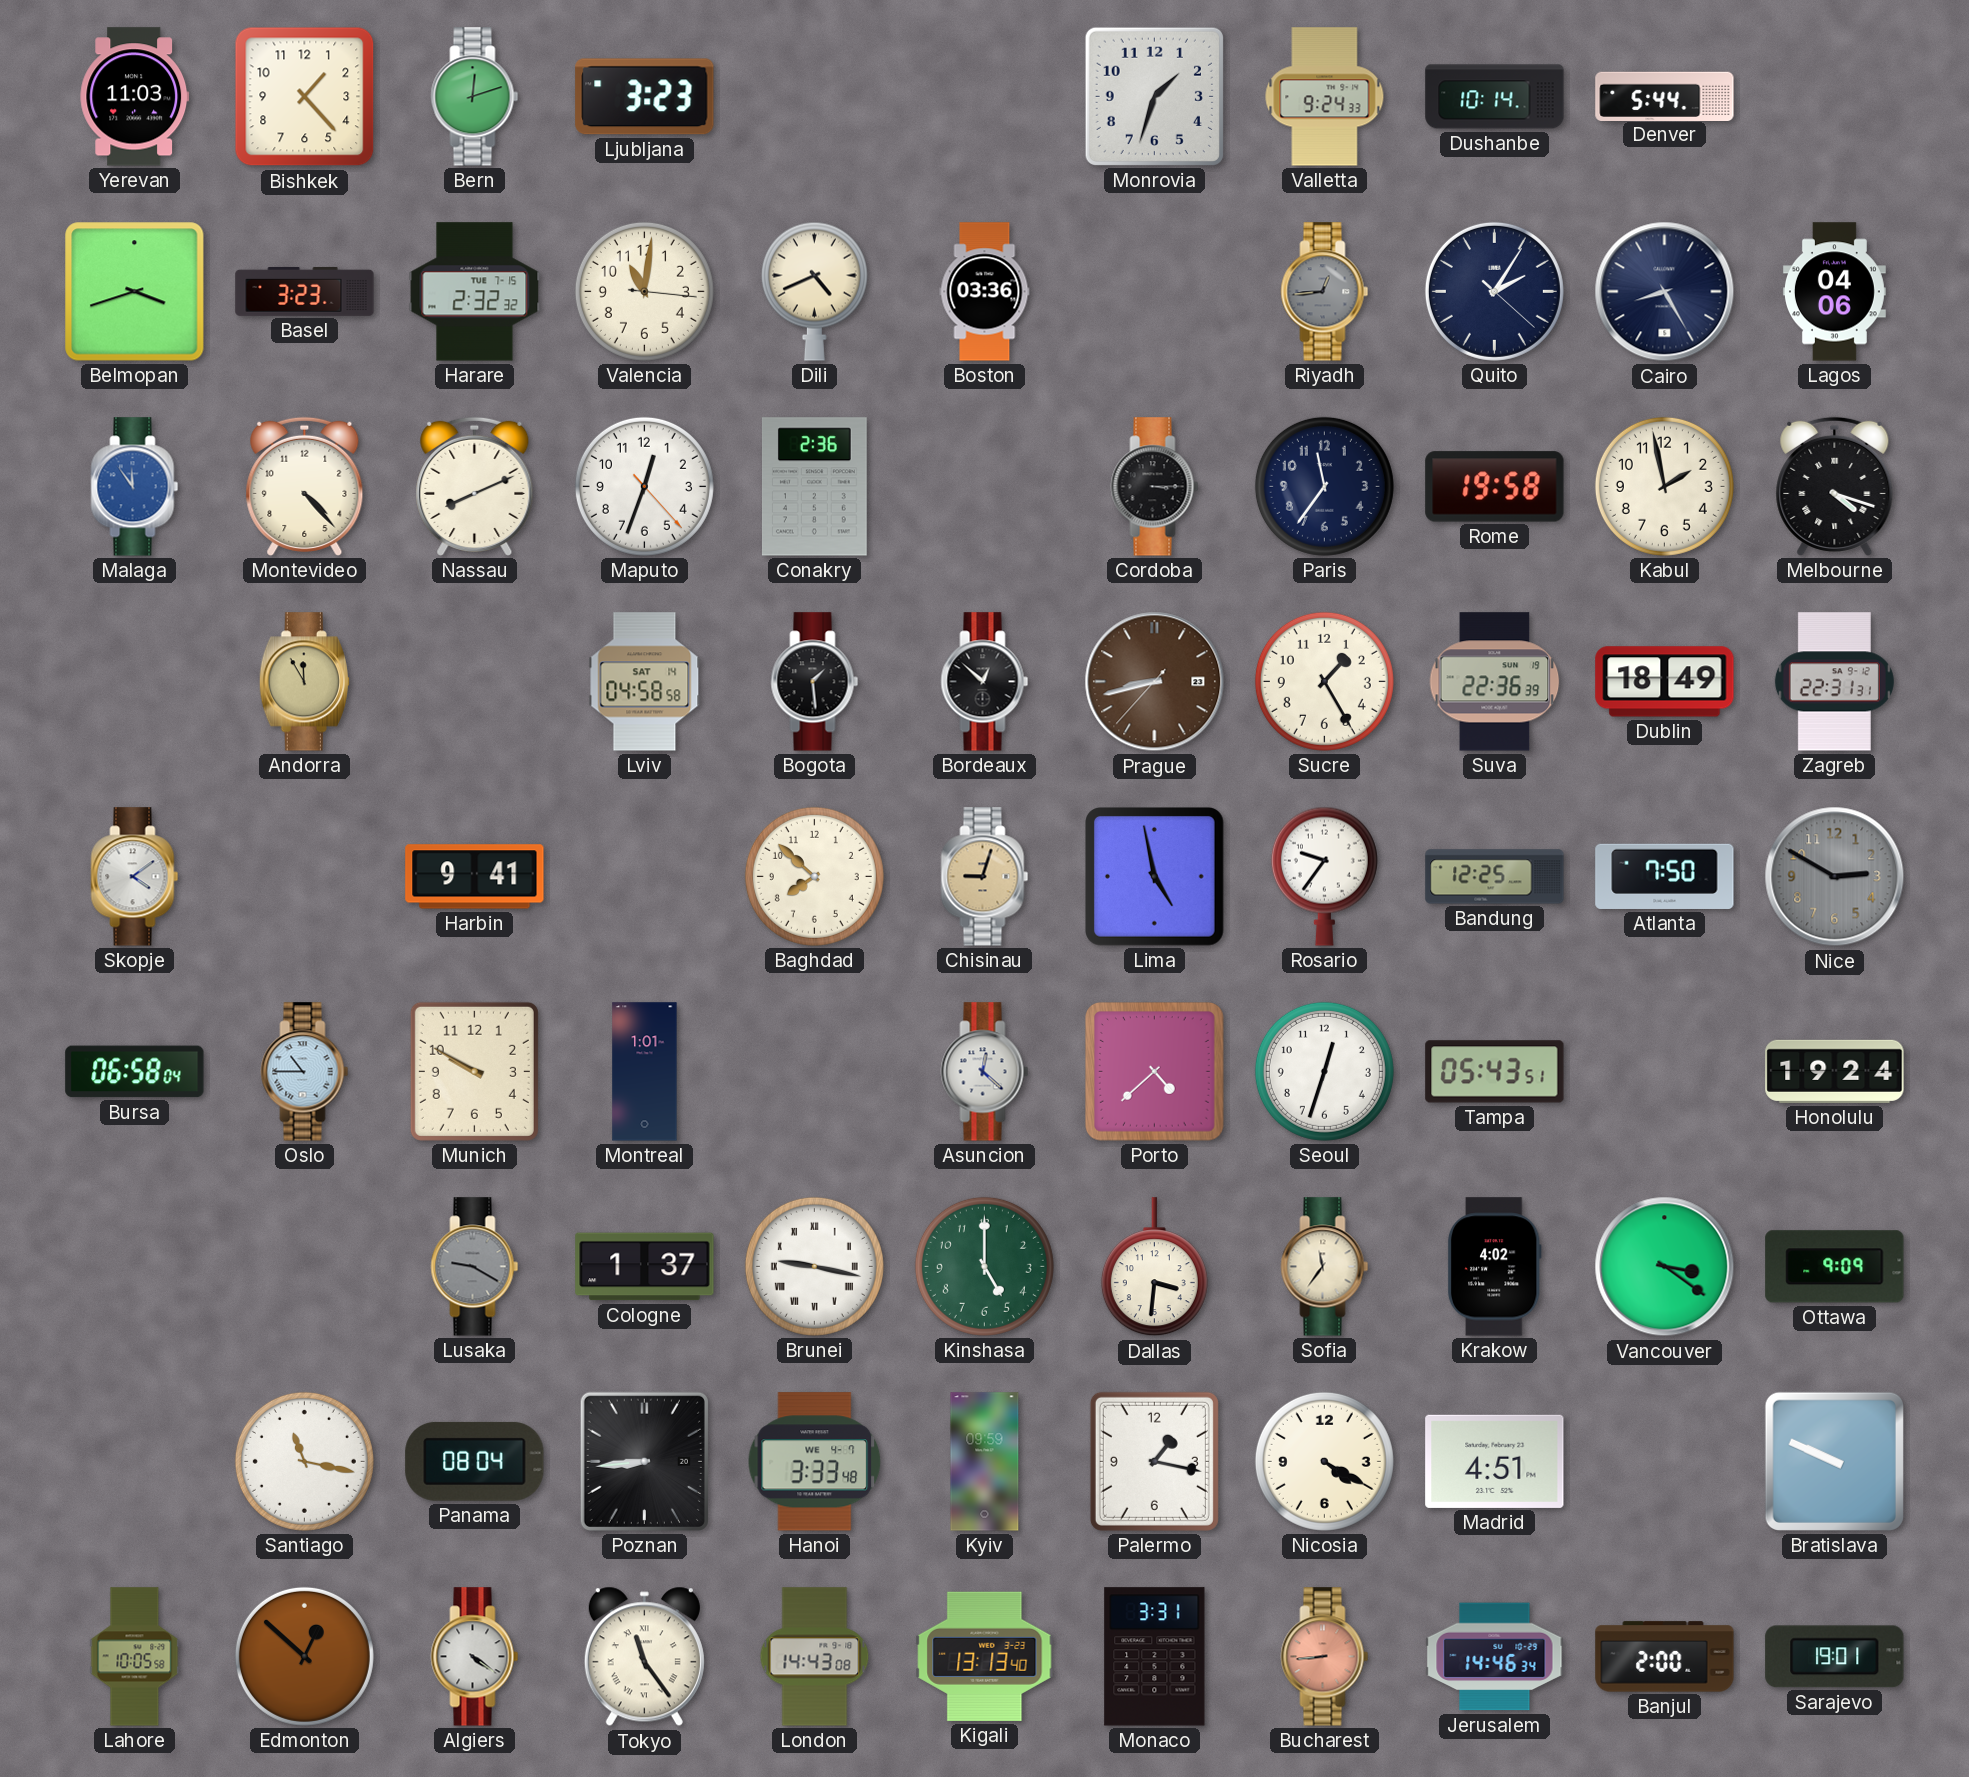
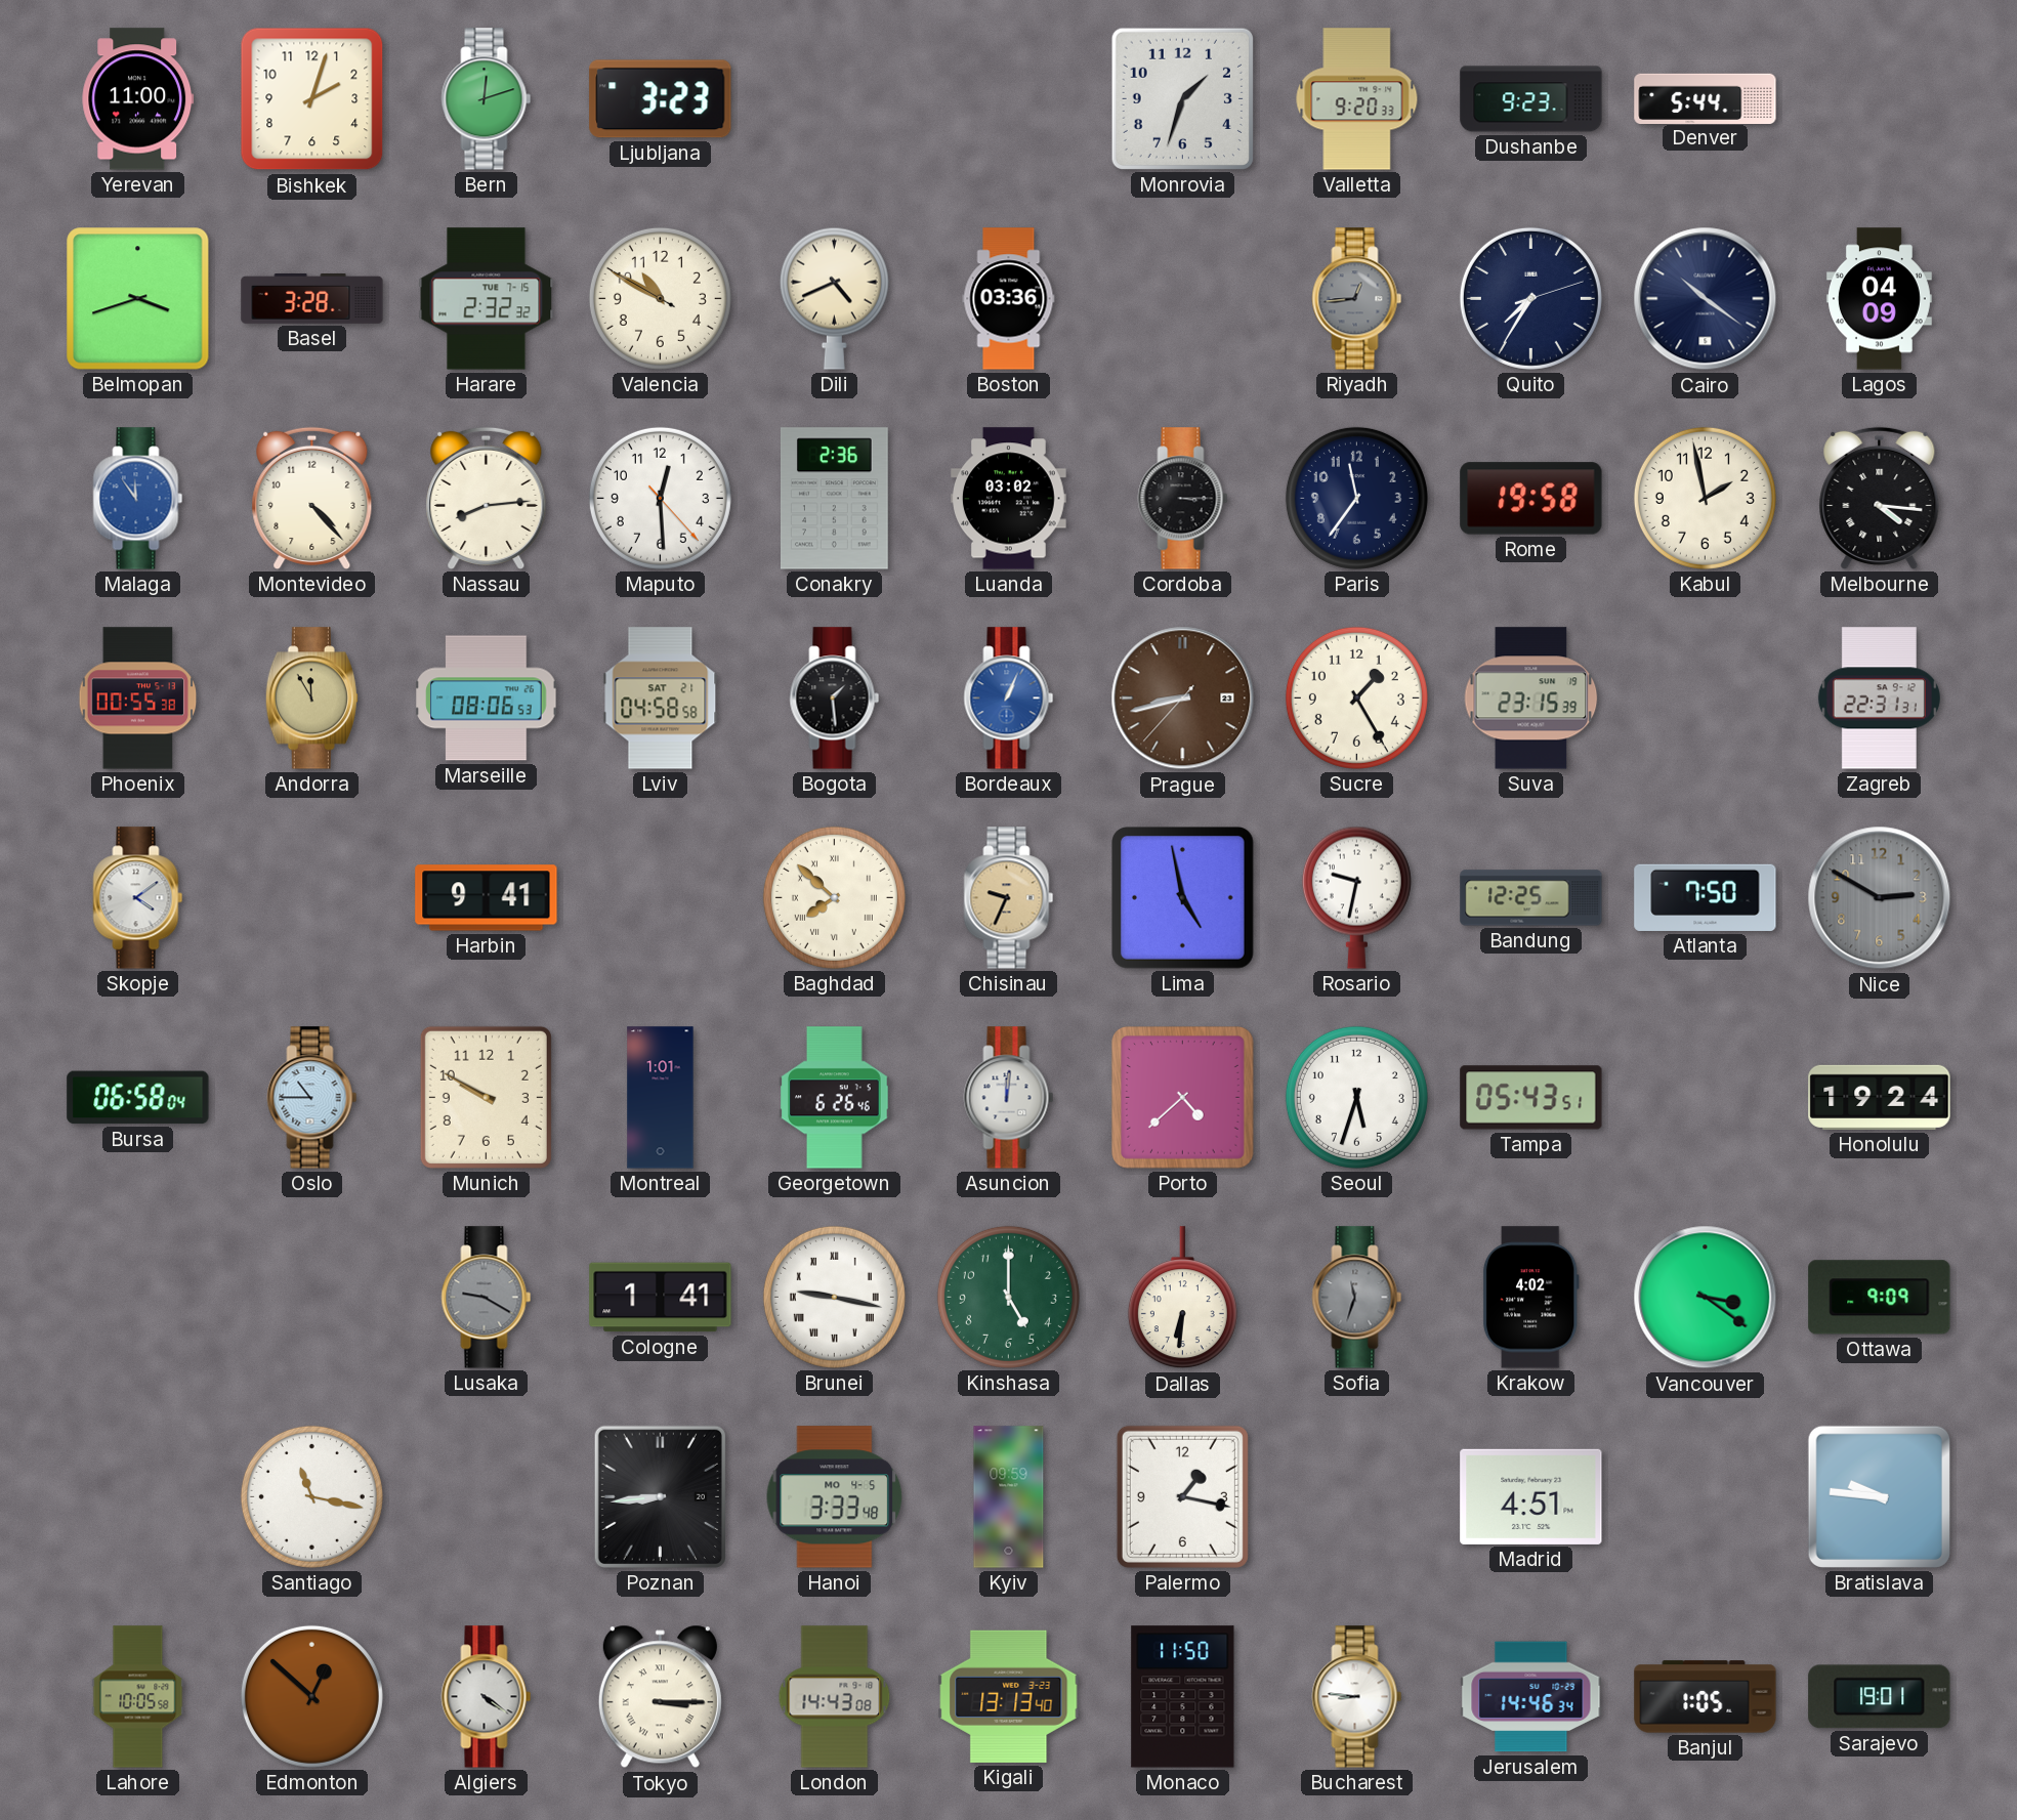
Yerevan: 11:03 -> 11:00
Bishkek: 1:23 -> 2:03
Valletta: 9:24 -> 9:20
Dushanbe: 10:14 -> 9:23
Basel: 3:23 -> 3:28
Valencia: 11:01 -> 10:49
Quito: 2:05 -> 7:35
Cairo: 8:25 -> 10:21
Lagos: 04:06 -> 04:09
Nassau: 8:11 -> 8:14
Maputo: 12:33 -> 12:29
Luanda: none -> 03:02
Melbourne: 4:18 -> 4:16
Phoenix: none -> 00:55
Marseille: none -> 08:06
Lviv date: SAT 14 -> SAT 21
Bordeaux: 12:52 -> 1:04
Bordeaux dial: black -> blue
Suva: 22:36 -> 23:15
Dublin: 18:49 -> none
Baghdad numerals: Arabic -> Roman
Chisinau: 9:03 -> 9:34
Rosario: 9:36 -> 9:32
Georgetown: none -> 6:26
Asuncion: 12:22 -> 12:01
Seoul: 12:33 -> 5:33
Cologne: 1:37 -> 1:41
Dallas: 3:31 -> 6:31
Sofia: 11:36 -> 11:33
Sofia dial: cream -> grey
Panama: 08:04 -> none
Hanoi date: WE 4-7 -> MO 4-5
Nicosia: 4:20 -> none
Bratislava: 9:49 -> 9:46
Tokyo: 11:24 -> 3:15
Monaco: 3:31 -> 11:50
Bucharest: 8:44 -> 8:46
Bucharest dial: salmon -> white
Banjul: 2:00 -> 1:05
